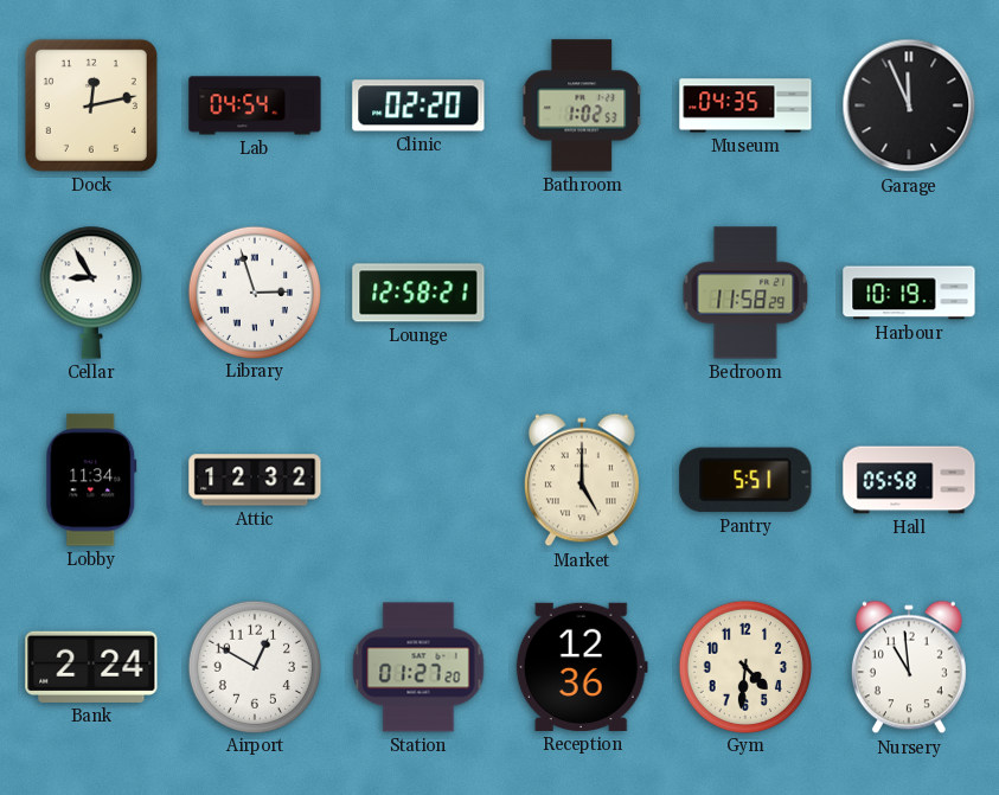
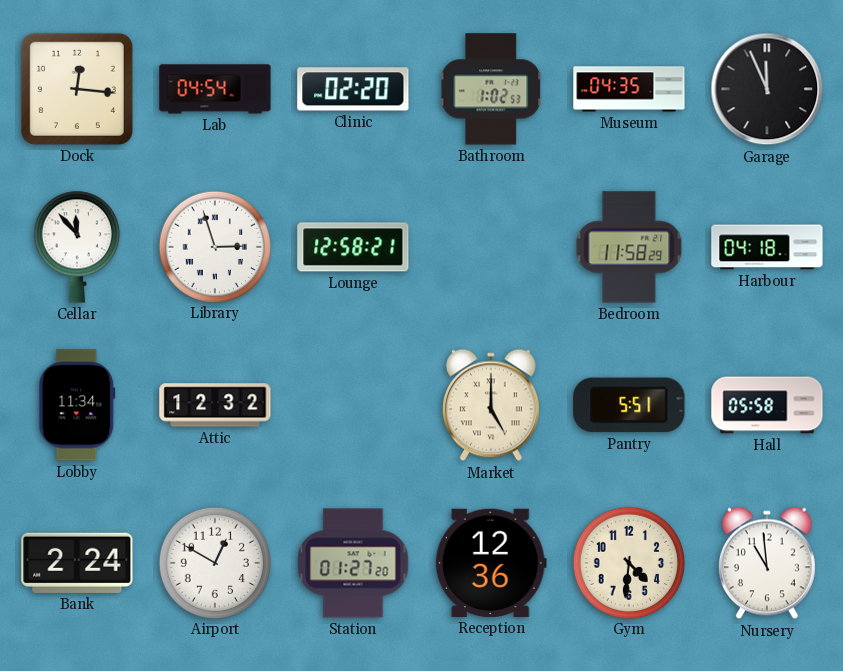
Dock: 12:13 -> 12:16
Cellar: 8:55 -> 11:53
Harbour: 10:19 -> 04:18
